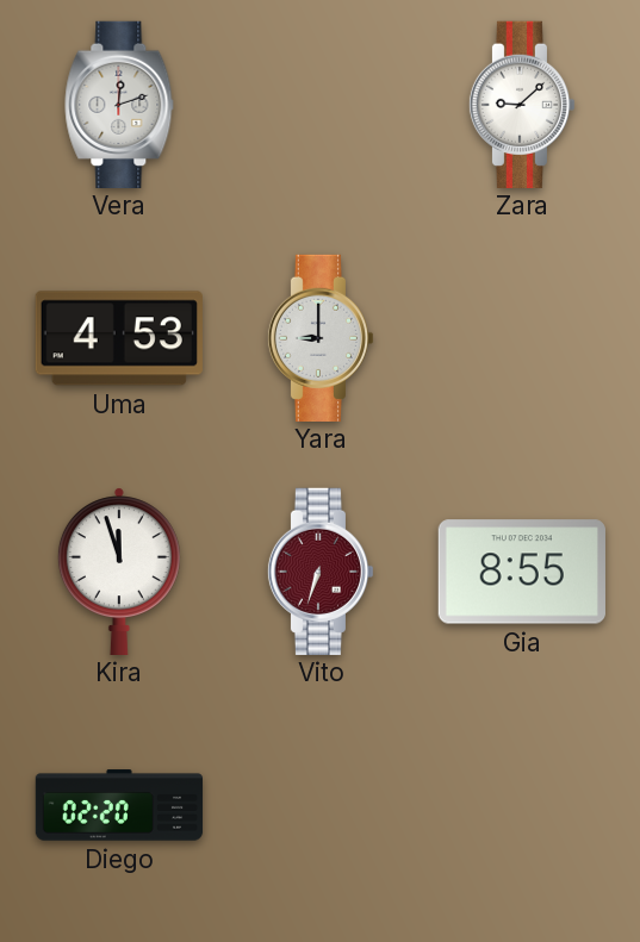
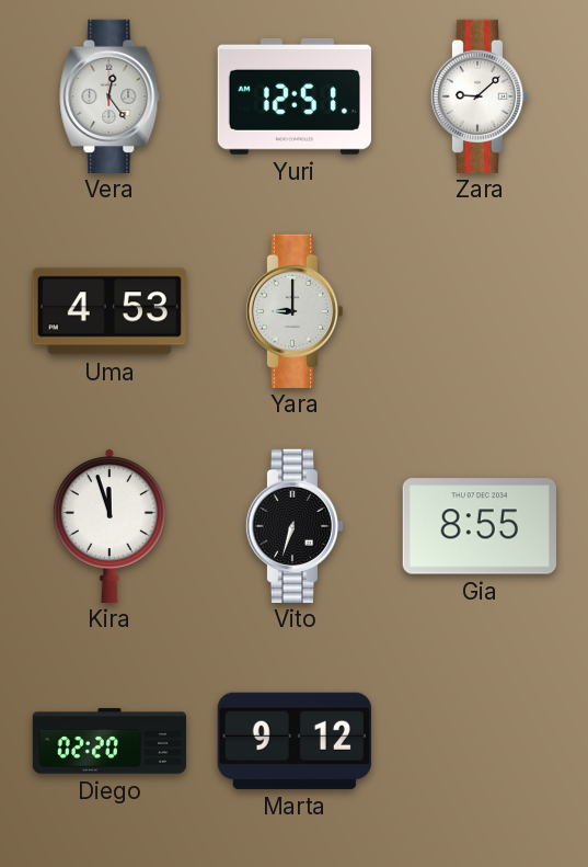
Vera: 12:12 -> 12:24
Yuri: none -> 12:51
Vito dial: burgundy -> black
Marta: none -> 9:12
